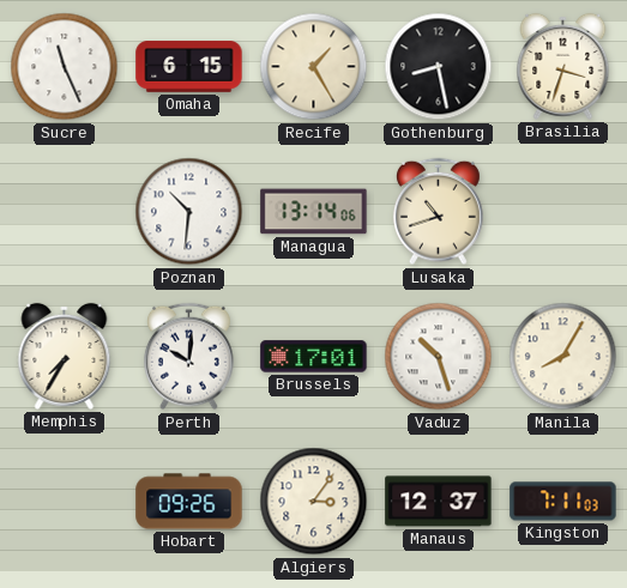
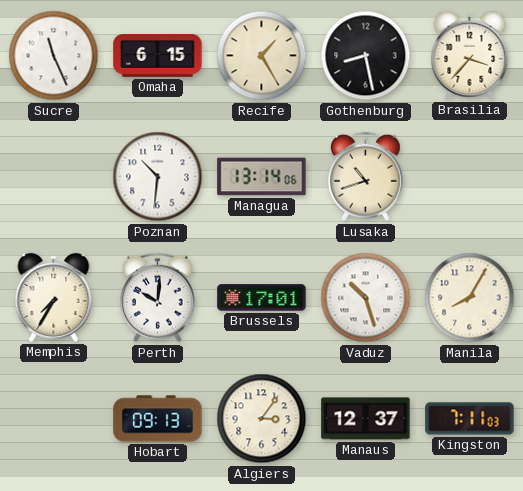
Brasilia: 3:33 -> 3:37
Hobart: 09:26 -> 09:13
